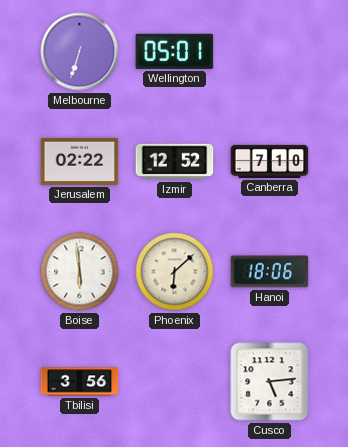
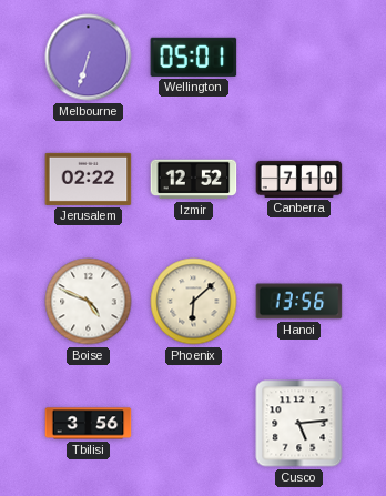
Boise: 5:59 -> 4:49
Hanoi: 18:06 -> 13:56
